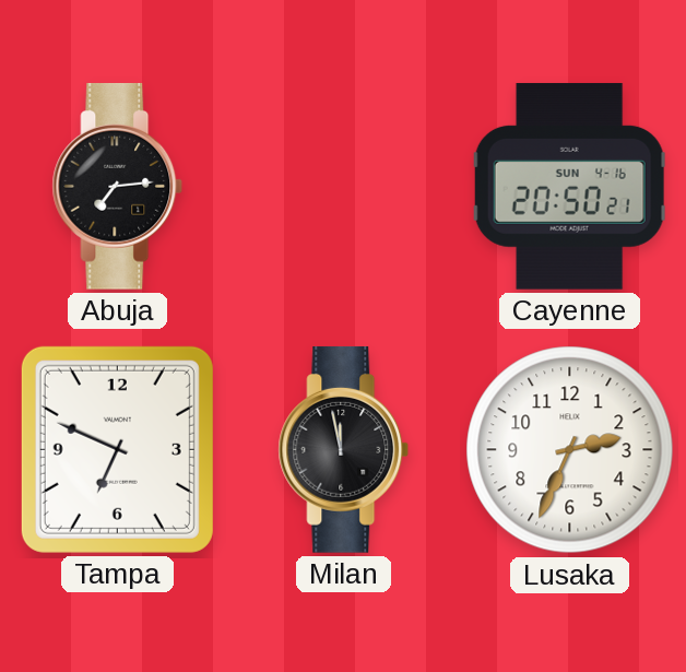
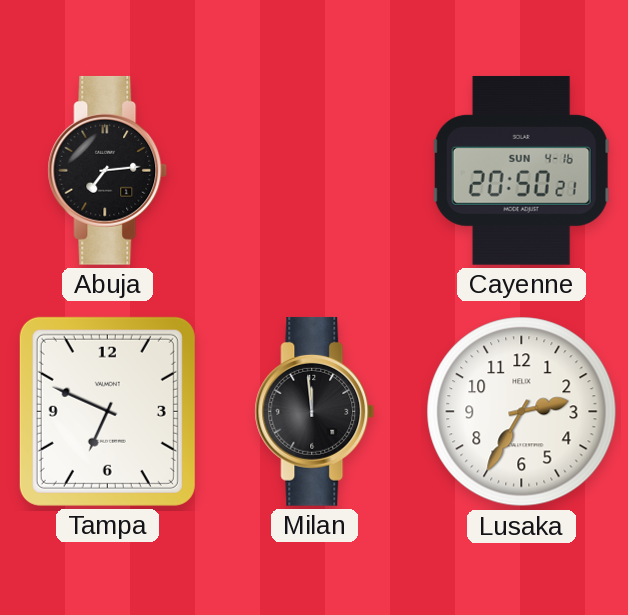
Milan: 11:58 -> 11:59
Lusaka: 2:34 -> 2:35
